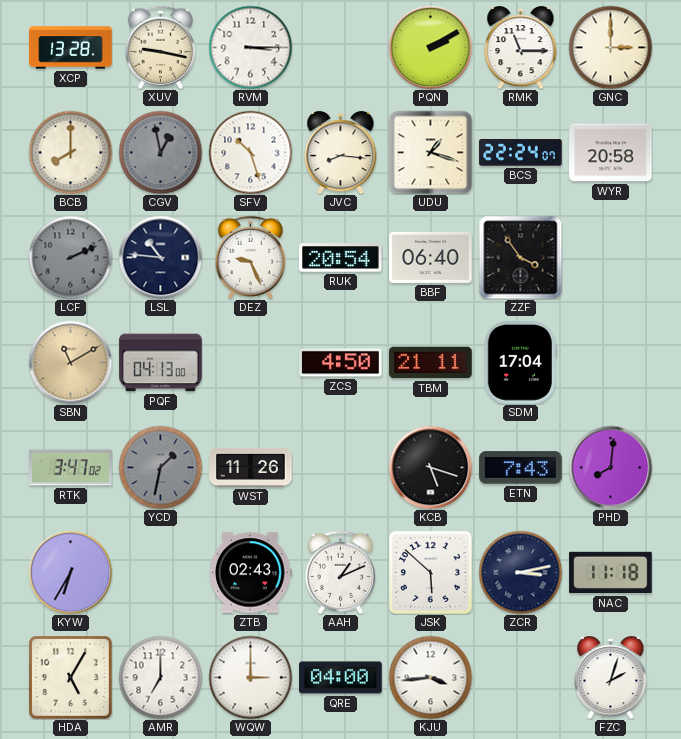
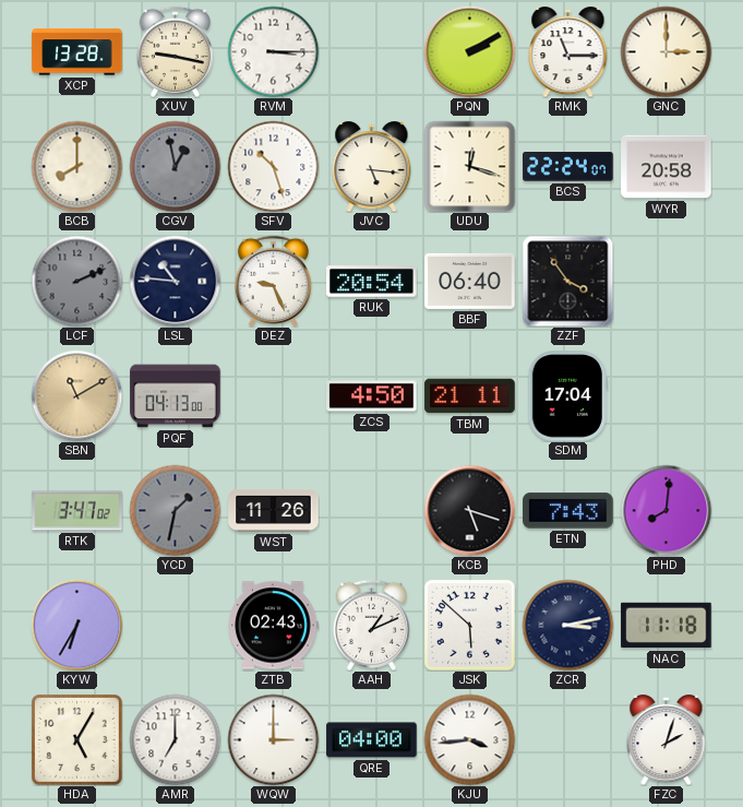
JVC: 8:16 -> 5:16
UDU: 1:18 -> 12:18
